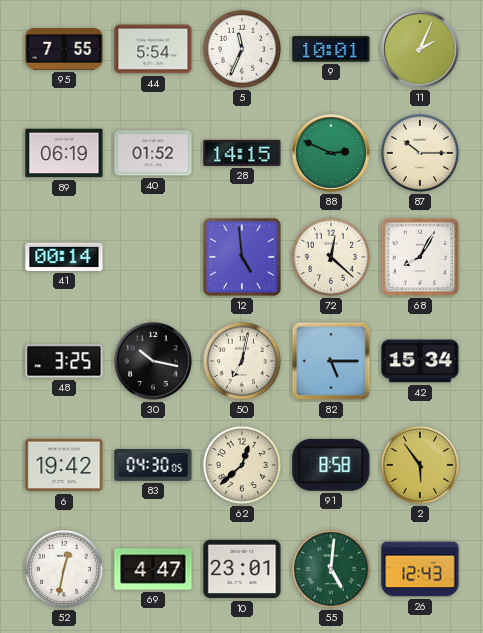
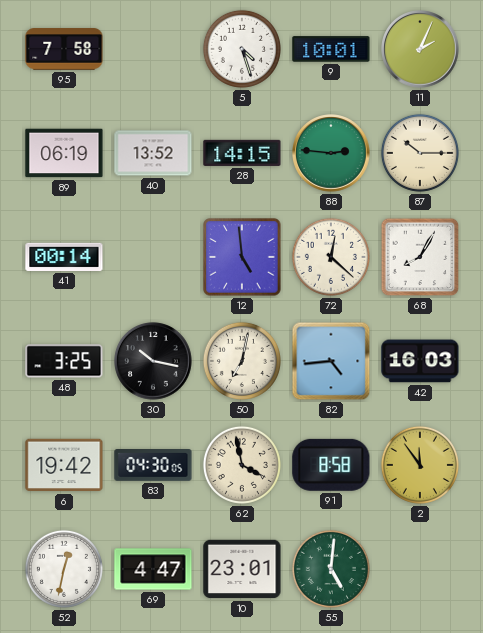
95: 7:55 -> 7:58
44: 5:54 -> none
5: 11:34 -> 4:27
40: 01:52 -> 13:52
88: 2:49 -> 2:46
82: 5:15 -> 4:44
42: 15:34 -> 16:03
62: 12:38 -> 3:58
2: 5:54 -> 11:54
26: 12:43 -> none
